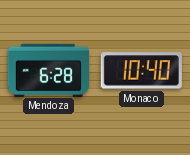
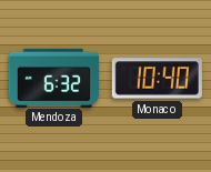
Mendoza: 6:28 -> 6:32
